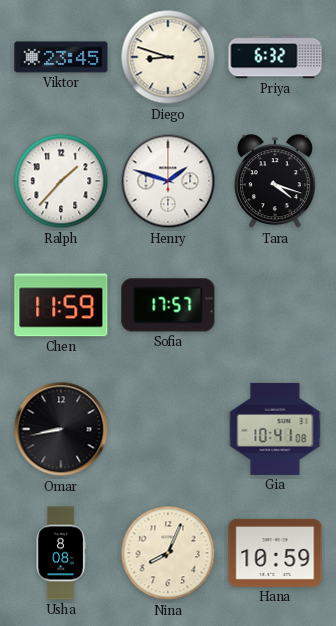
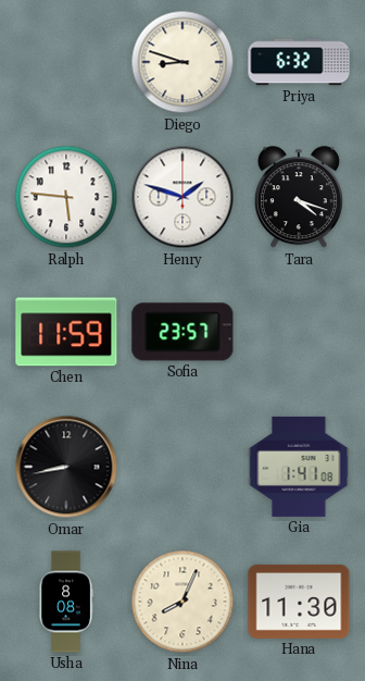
Viktor: 23:45 -> none
Ralph: 1:37 -> 5:46
Sofia: 17:57 -> 23:57
Gia: 10:41 -> 1:41
Hana: 10:59 -> 11:30
